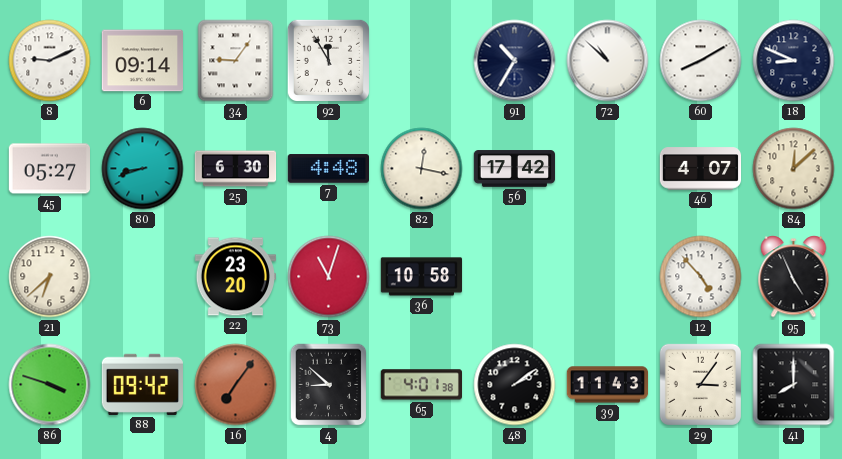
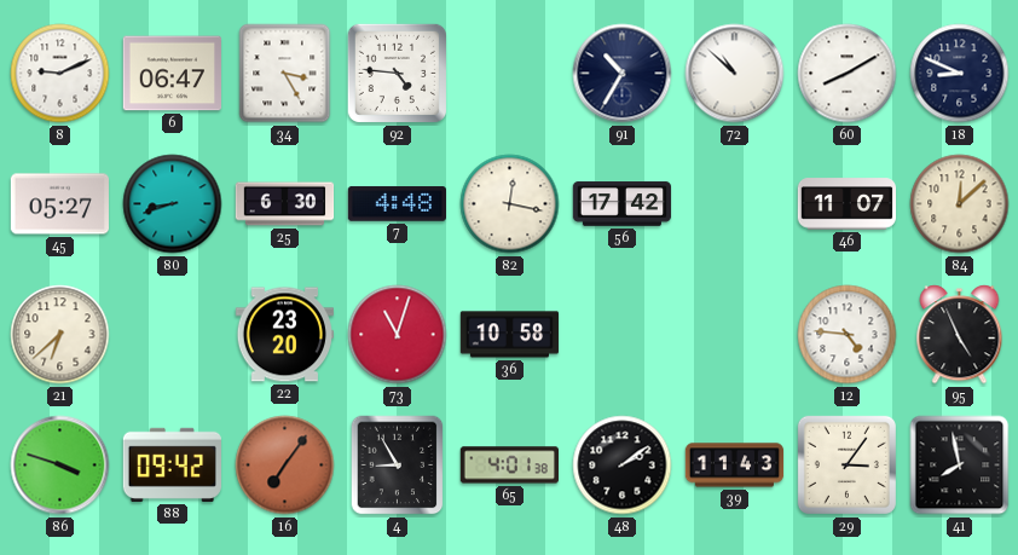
6: 09:14 -> 06:47
34: 9:06 -> 3:25
92: 11:55 -> 4:46
46: 4:07 -> 11:07
12: 4:53 -> 4:46
4: 8:52 -> 8:55
41: 8:00 -> 7:58
